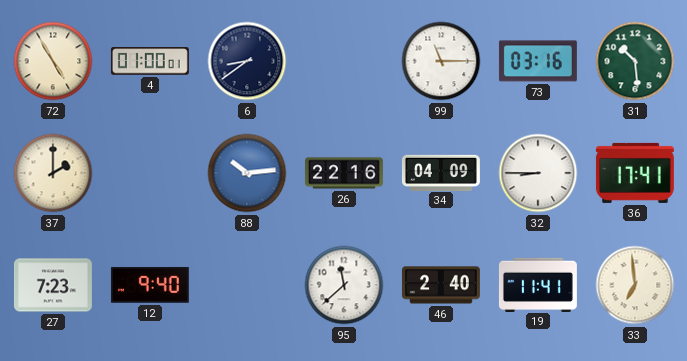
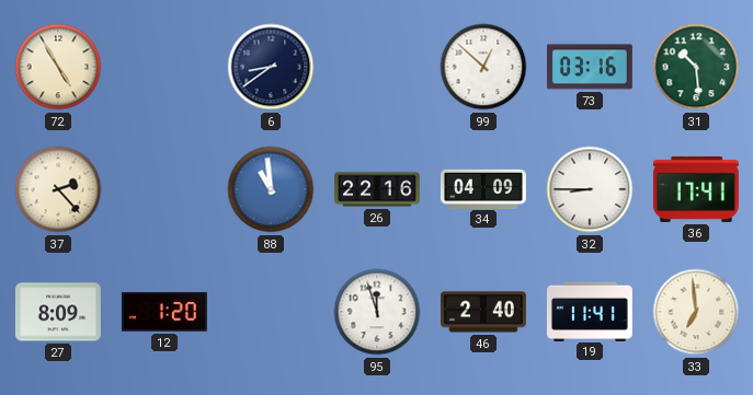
4: 01:00 -> none
99: 11:15 -> 12:52
37: 2:00 -> 2:23
88: 10:14 -> 10:59
27: 7:23 -> 8:09
12: 9:40 -> 1:20
95: 11:38 -> 11:57
